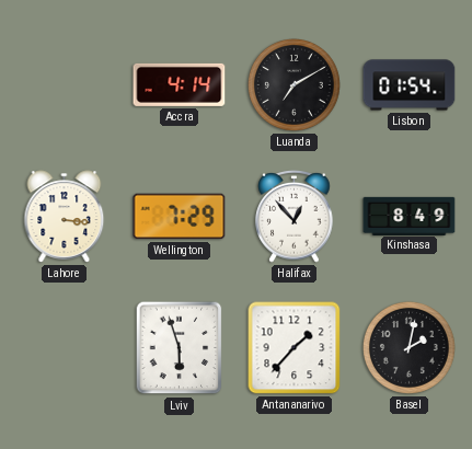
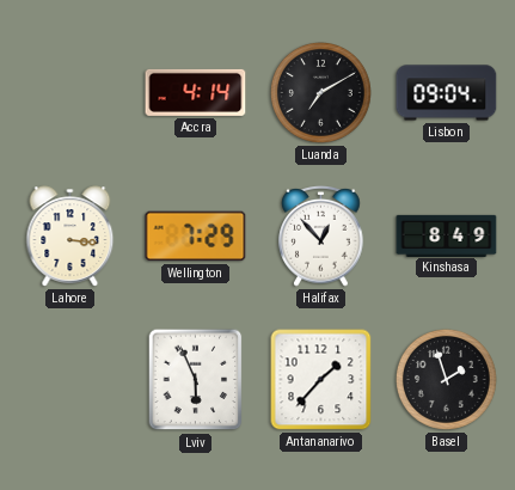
Lisbon: 01:54 -> 09:04
Lviv: 5:57 -> 5:56
Basel: 2:02 -> 1:57
